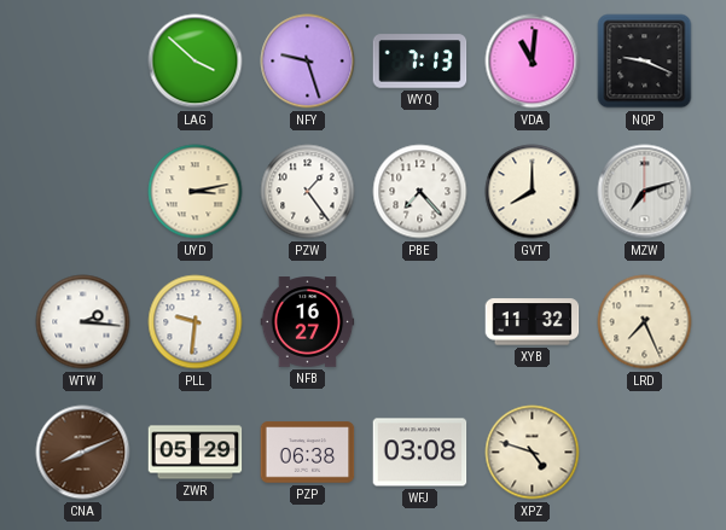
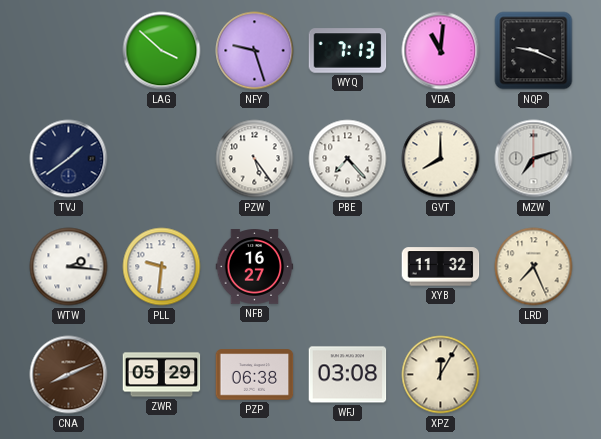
TVJ: none -> 1:39
UYD: 3:13 -> none
PZW: 1:24 -> 5:24
XPZ: 4:48 -> 12:05
